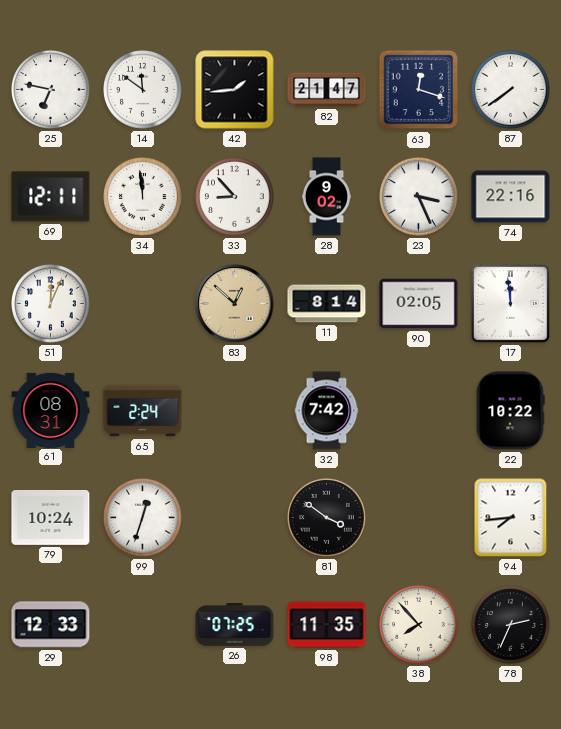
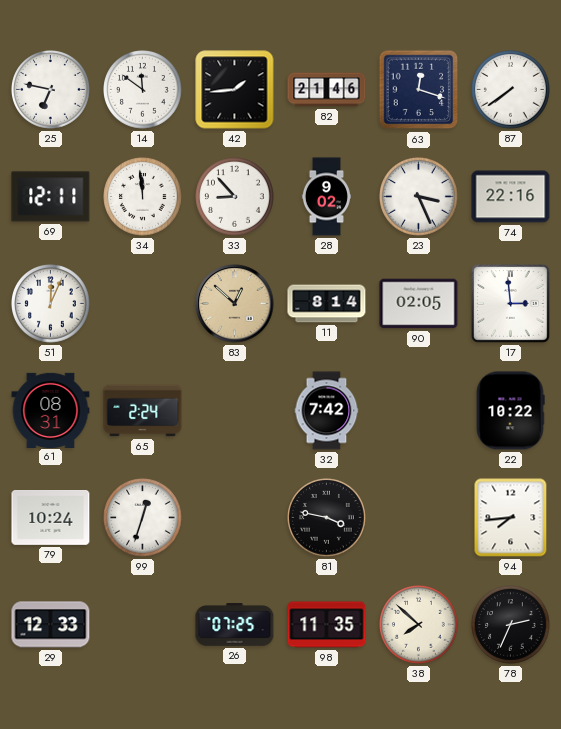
82: 21:47 -> 21:46
17: 11:59 -> 2:59
81: 3:51 -> 3:47
38: 7:53 -> 7:52
